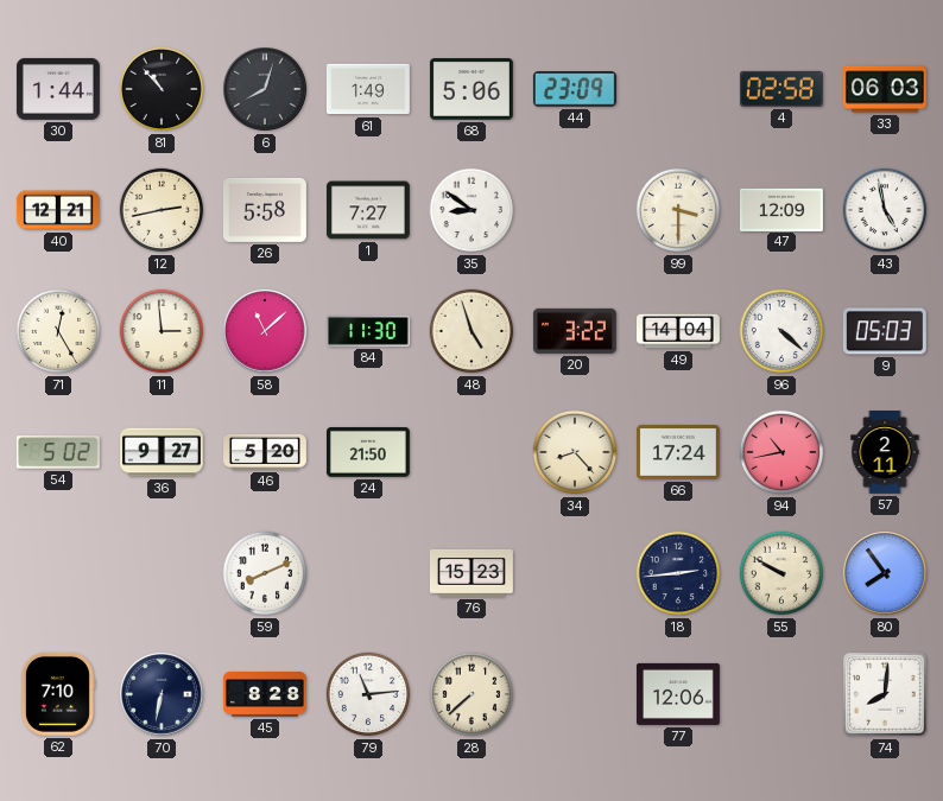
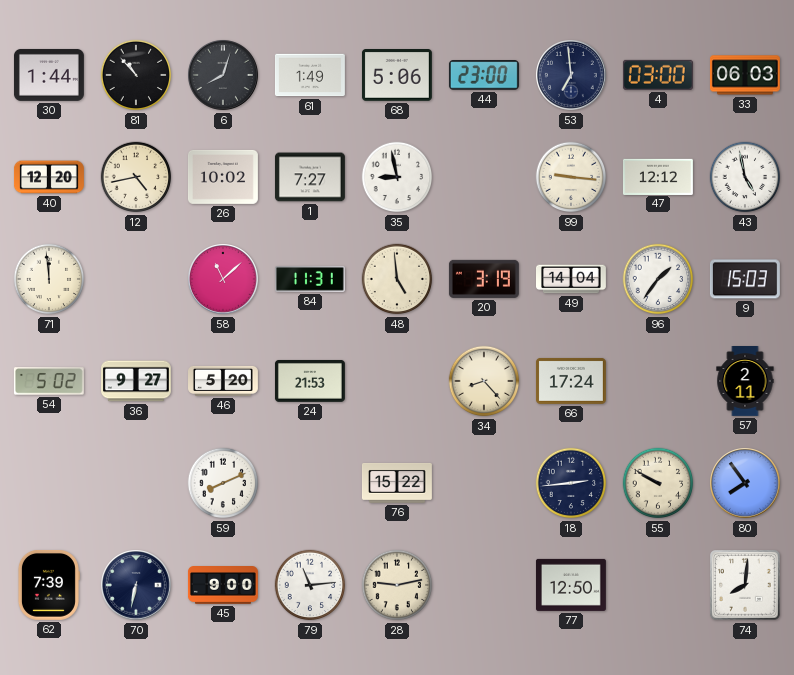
44: 23:09 -> 23:00
53: none -> 6:59
4: 02:58 -> 03:00
40: 12:21 -> 12:20
12: 2:43 -> 4:43
26: 5:58 -> 10:02
35: 8:51 -> 8:58
99: 3:30 -> 9:16
47: 12:09 -> 12:12
71: 12:25 -> 11:59
11: 2:59 -> none
84: 11:30 -> 11:31
48: 4:57 -> 4:59
20: 3:22 -> 3:19
96: 4:22 -> 1:36
9: 05:03 -> 15:03
24: 21:50 -> 21:53
94: 10:43 -> none
76: 15:23 -> 15:22
62: 7:10 -> 7:39
45: 8:28 -> 9:00
28: 7:38 -> 9:13
77: 12:06 -> 12:50
